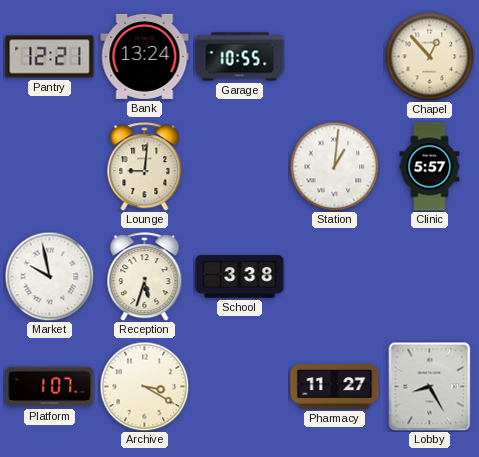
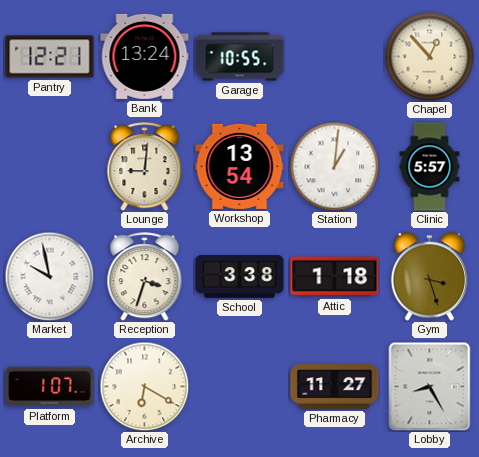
Workshop: none -> 13:54
Reception: 5:33 -> 3:33
Attic: none -> 1:18
Gym: none -> 3:27
Archive: 3:20 -> 6:20
